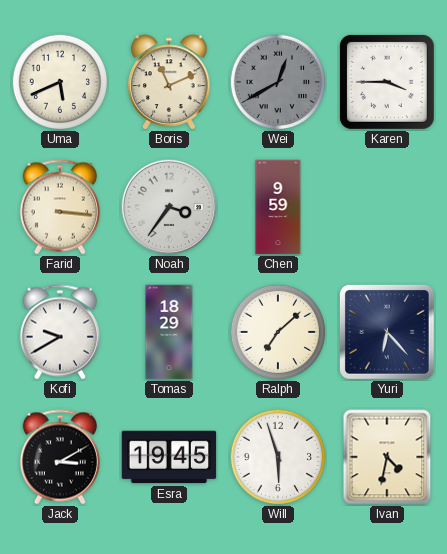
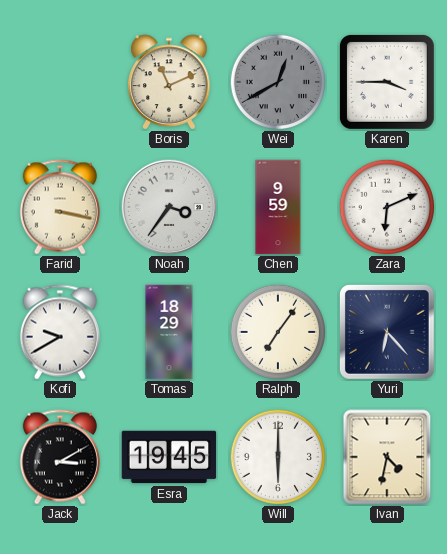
Uma: 5:41 -> none
Farid: 3:16 -> 3:17
Zara: none -> 6:11
Ralph: 7:08 -> 7:06
Will: 5:57 -> 6:00
